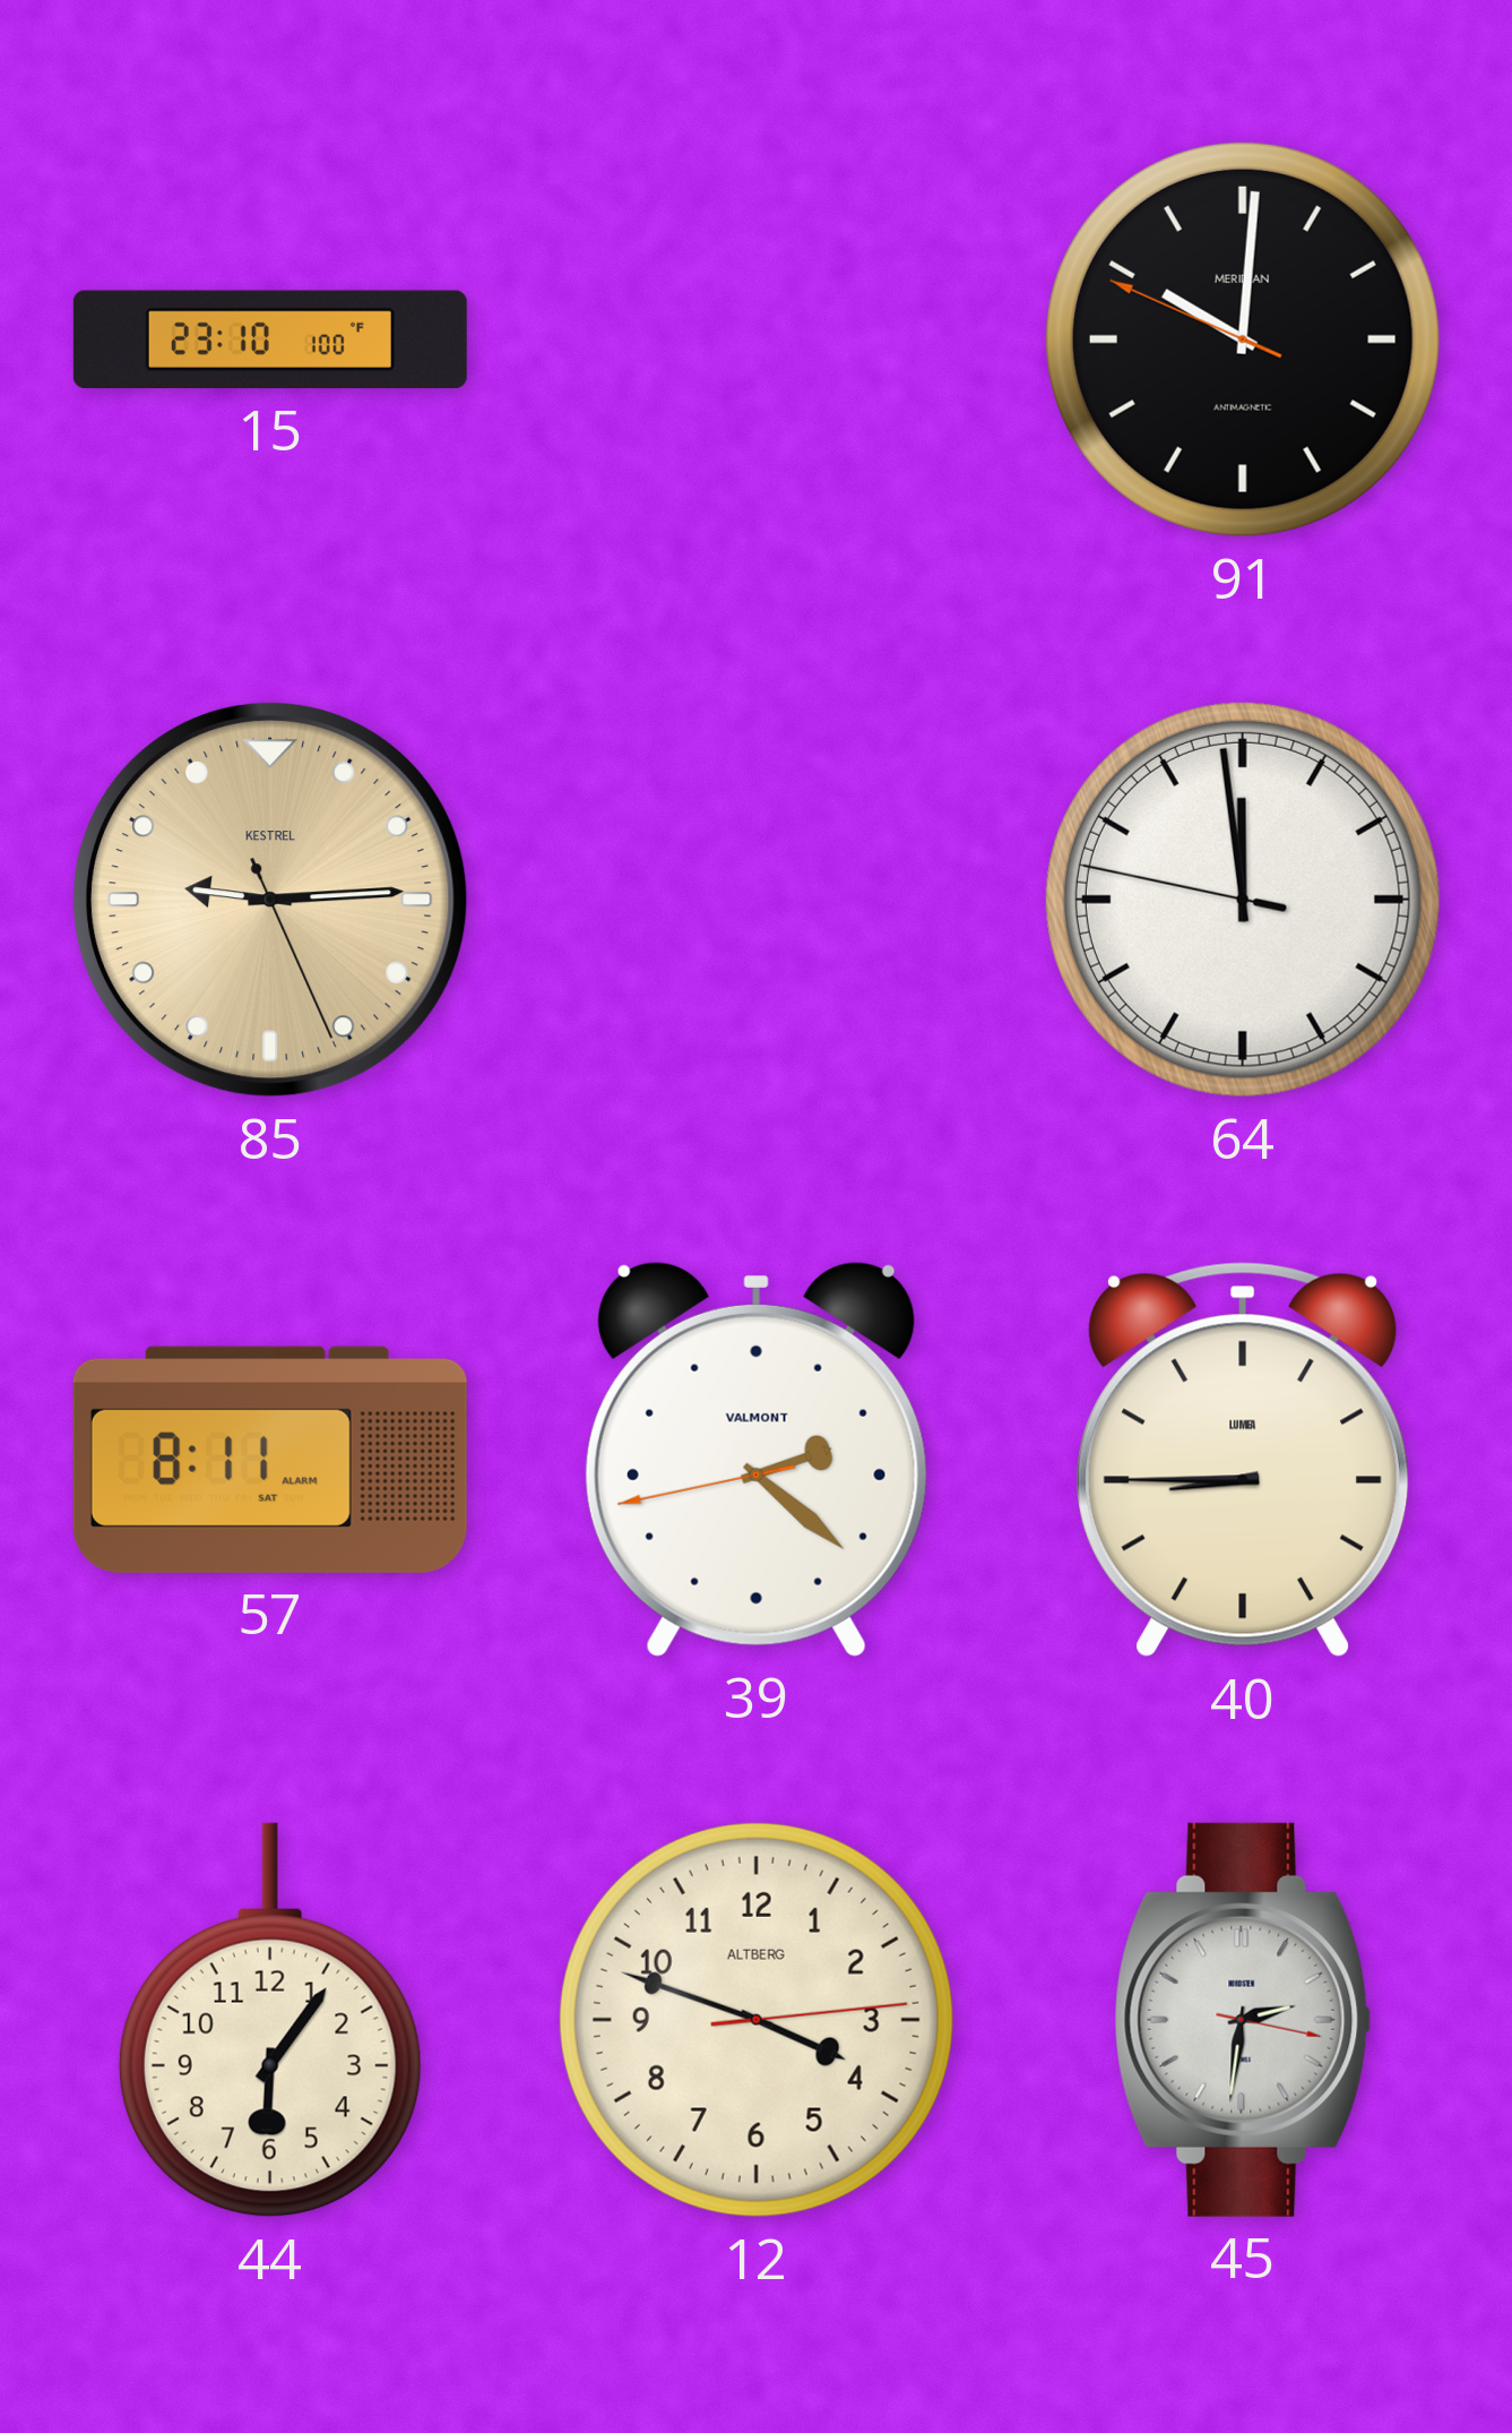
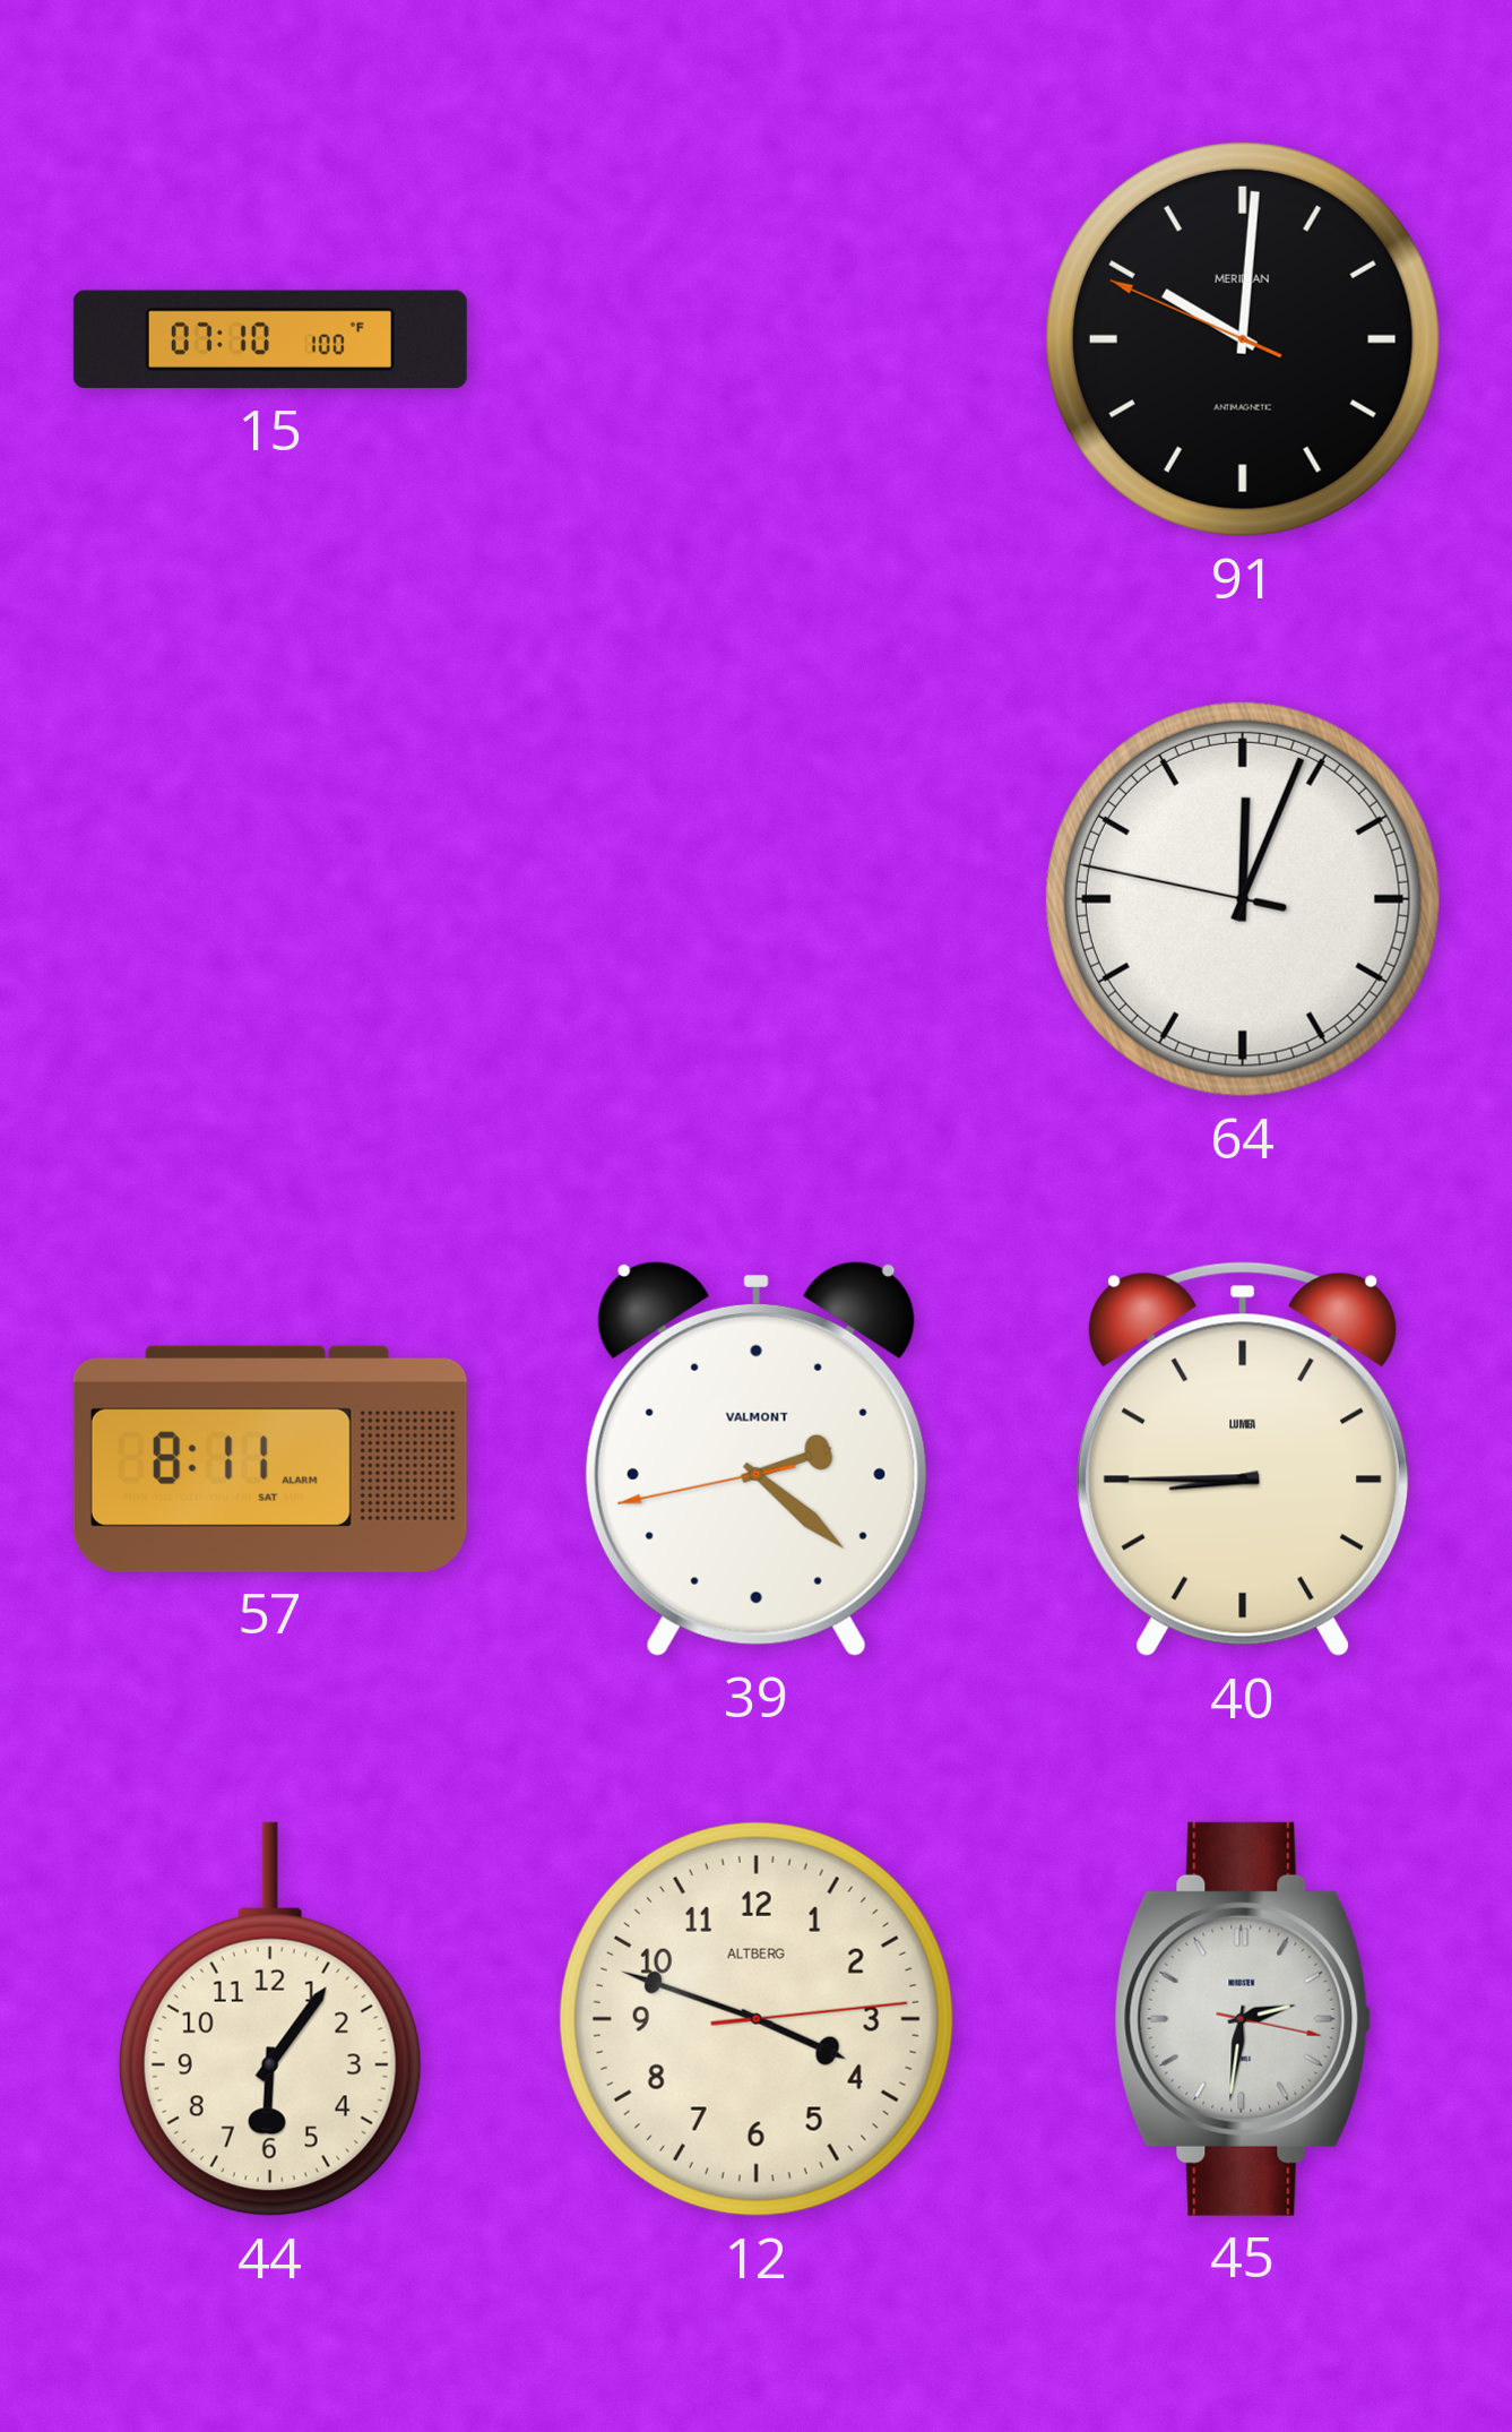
15: 23:10 -> 07:10
85: 9:14 -> none
64: 11:58 -> 12:03
